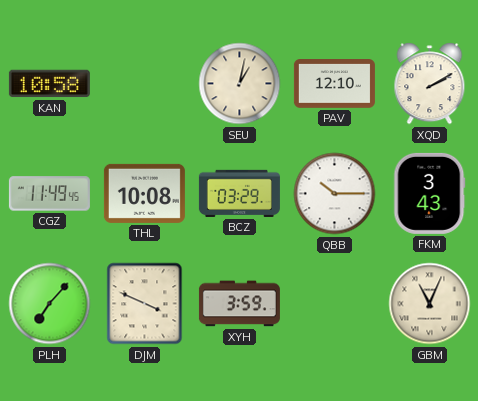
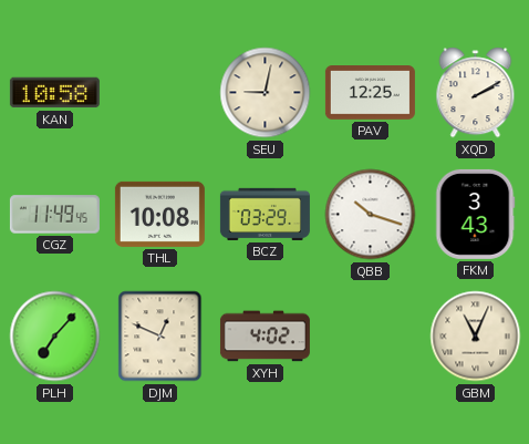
SEU: 1:02 -> 9:02
PAV: 12:10 -> 12:25
QBB: 10:15 -> 10:18
DJM: 3:49 -> 12:49
XYH: 3:59 -> 4:02
